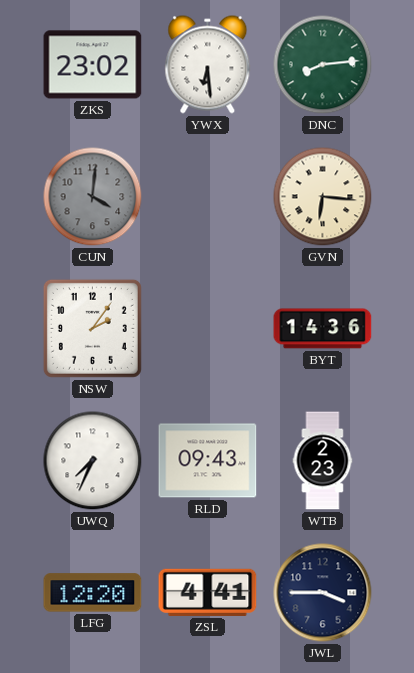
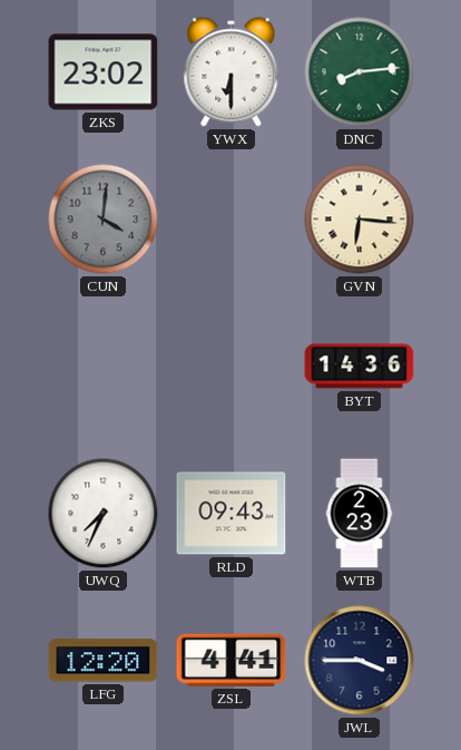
YWX: 6:29 -> 6:30
NSW: 2:06 -> none
